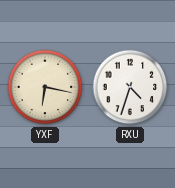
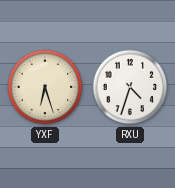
YXF: 6:17 -> 6:27
